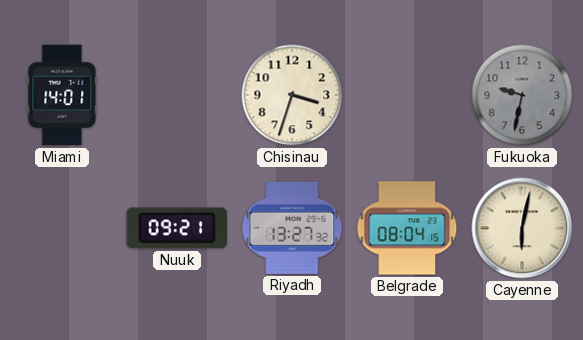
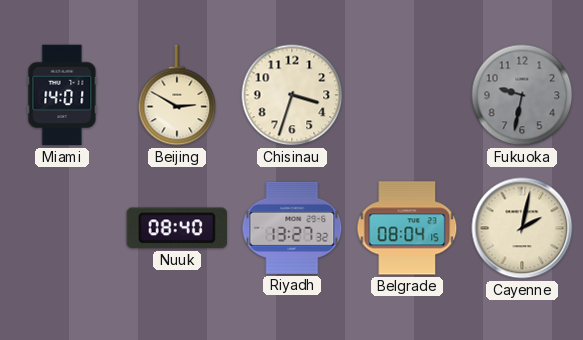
Beijing: none -> 2:50
Nuuk: 09:21 -> 08:40
Cayenne: 6:02 -> 2:02
